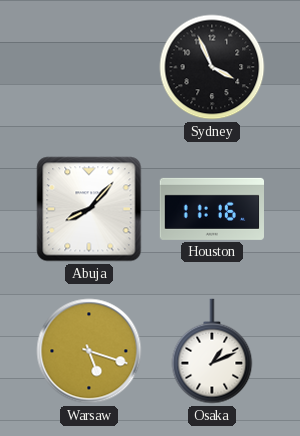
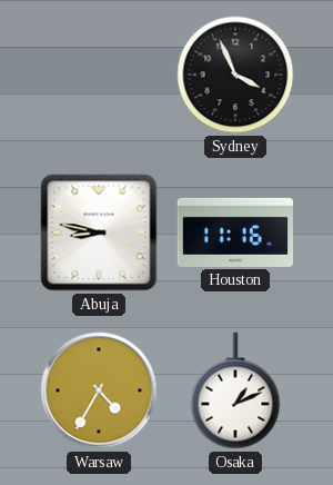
Abuja: 8:07 -> 8:47
Warsaw: 5:18 -> 4:35
